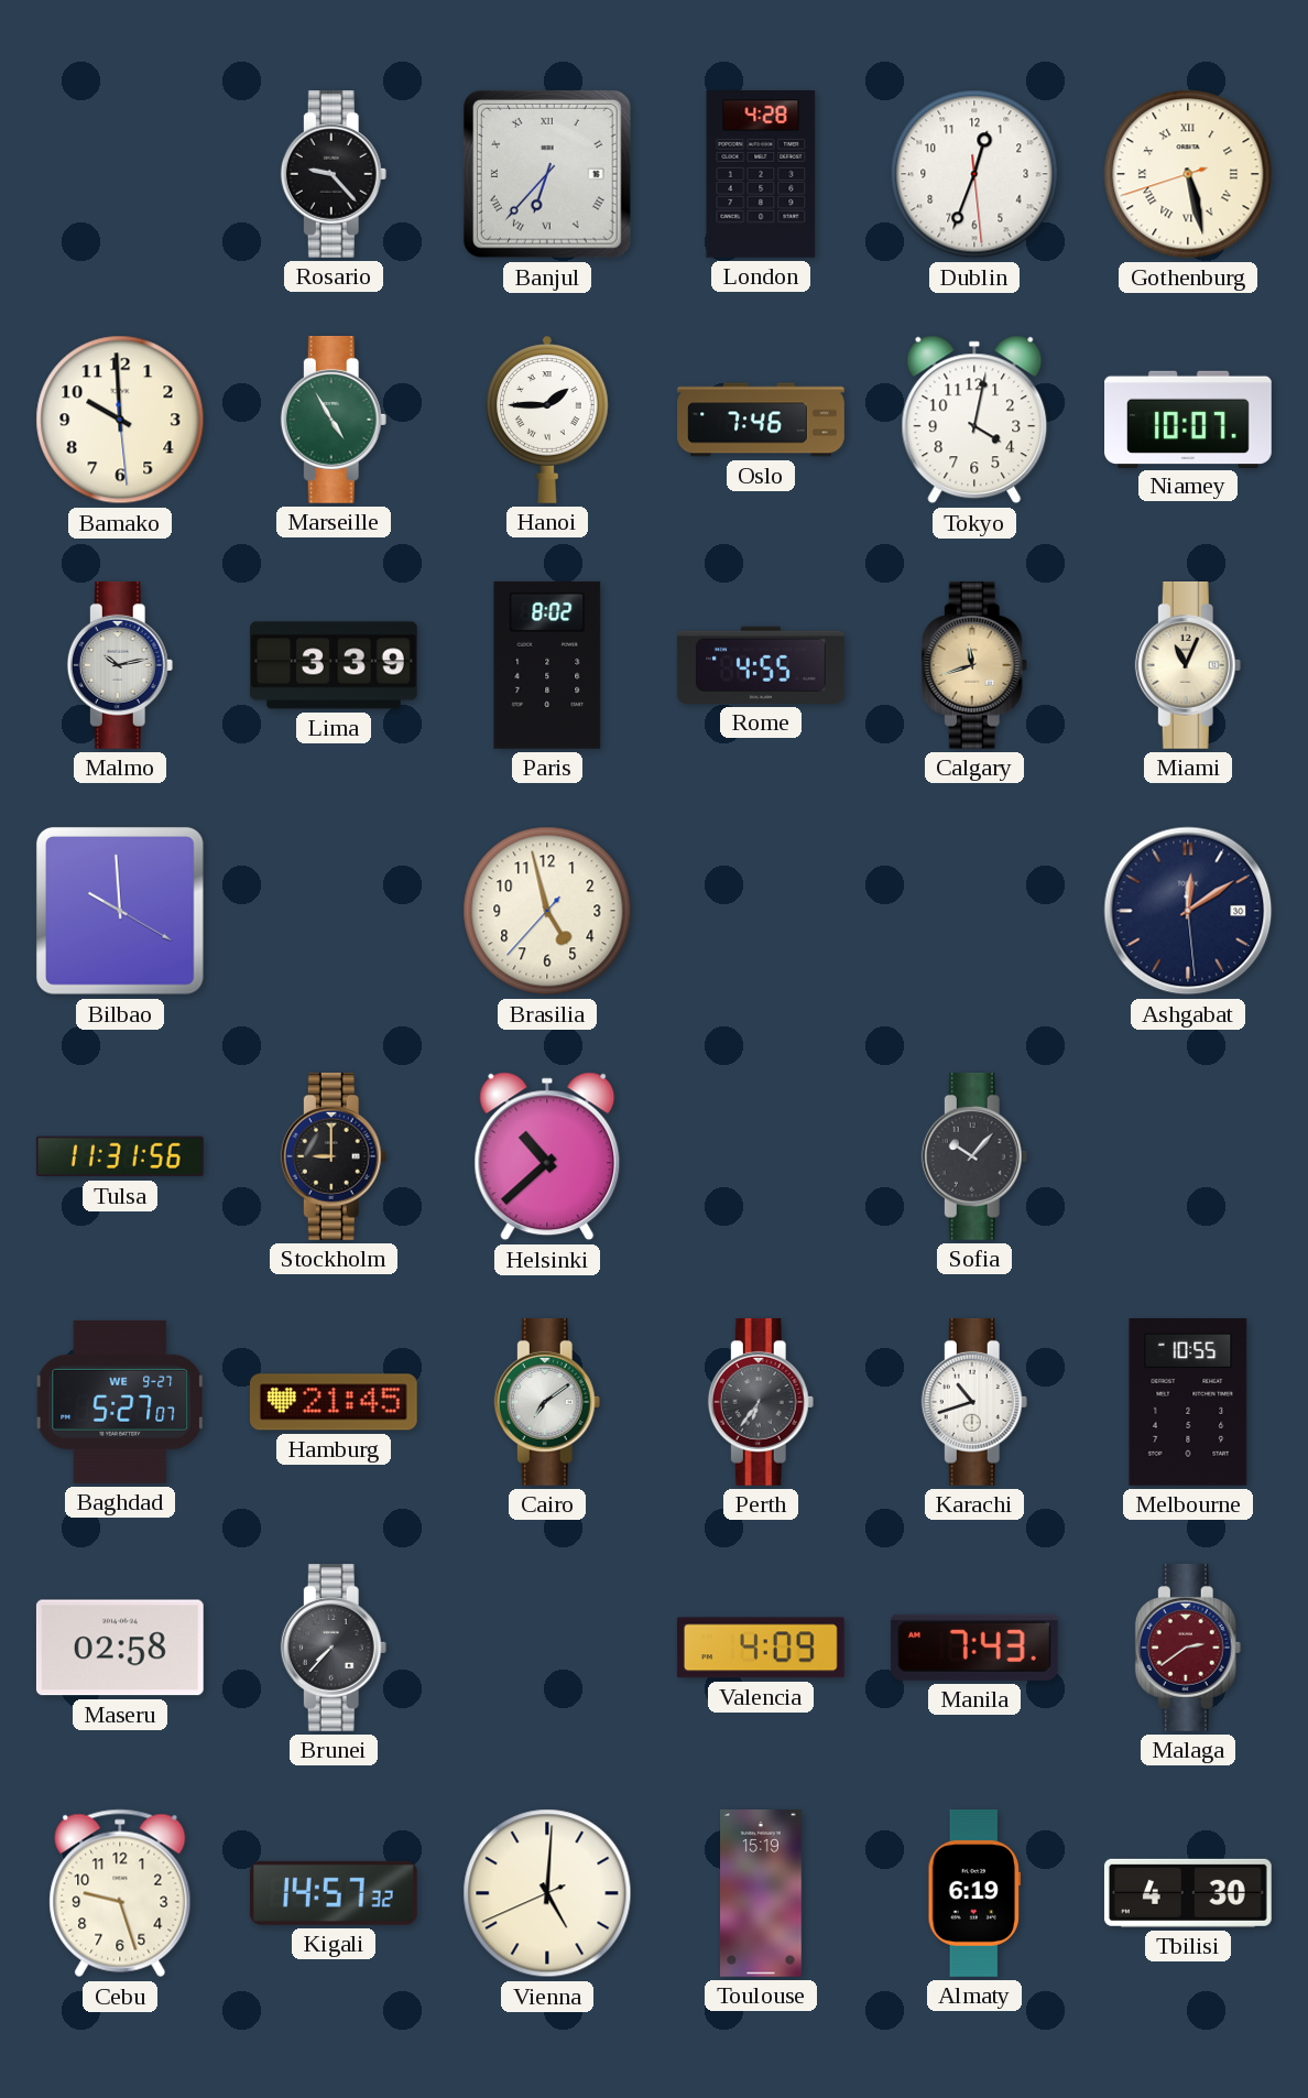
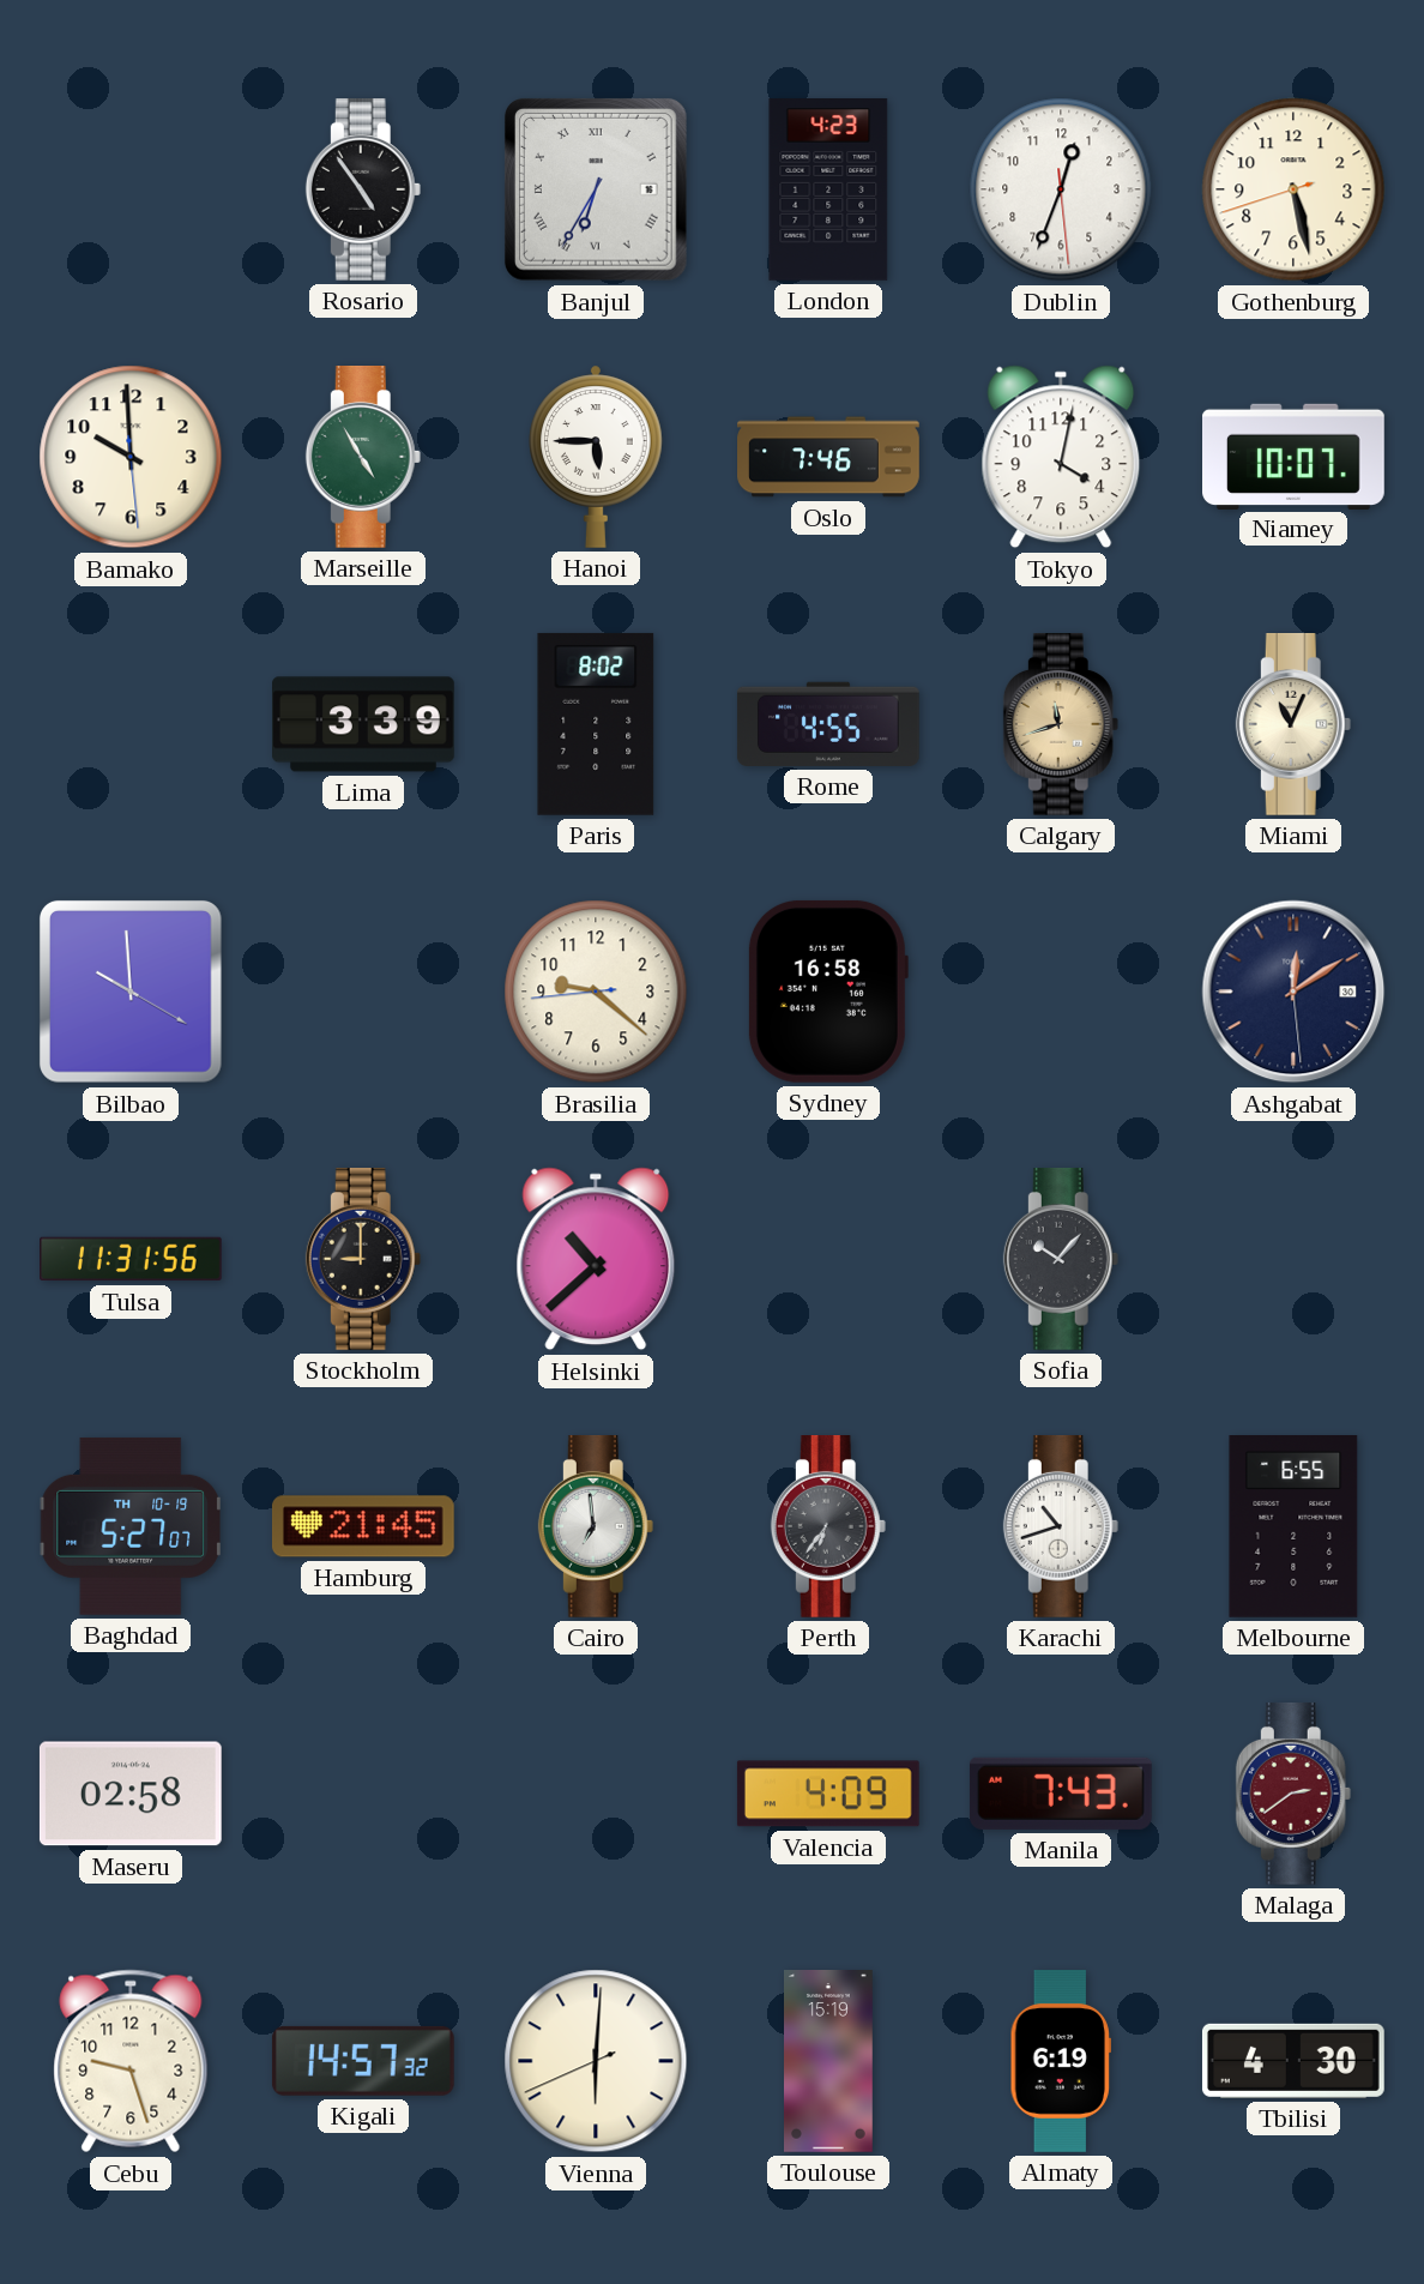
Rosario: 9:23 -> 4:54
Banjul: 6:37 -> 6:35
London: 4:28 -> 4:23
Gothenburg numerals: Roman -> Arabic
Hanoi: 1:45 -> 5:45
Malmo: 10:13 -> none
Brasilia: 4:57 -> 9:21
Sydney: none -> 16:58
Baghdad date: WE 9-27 -> TH 10-19
Cairo: 7:09 -> 6:59
Melbourne: 10:55 -> 6:55
Brunei: 7:37 -> none
Vienna: 5:00 -> 6:00
